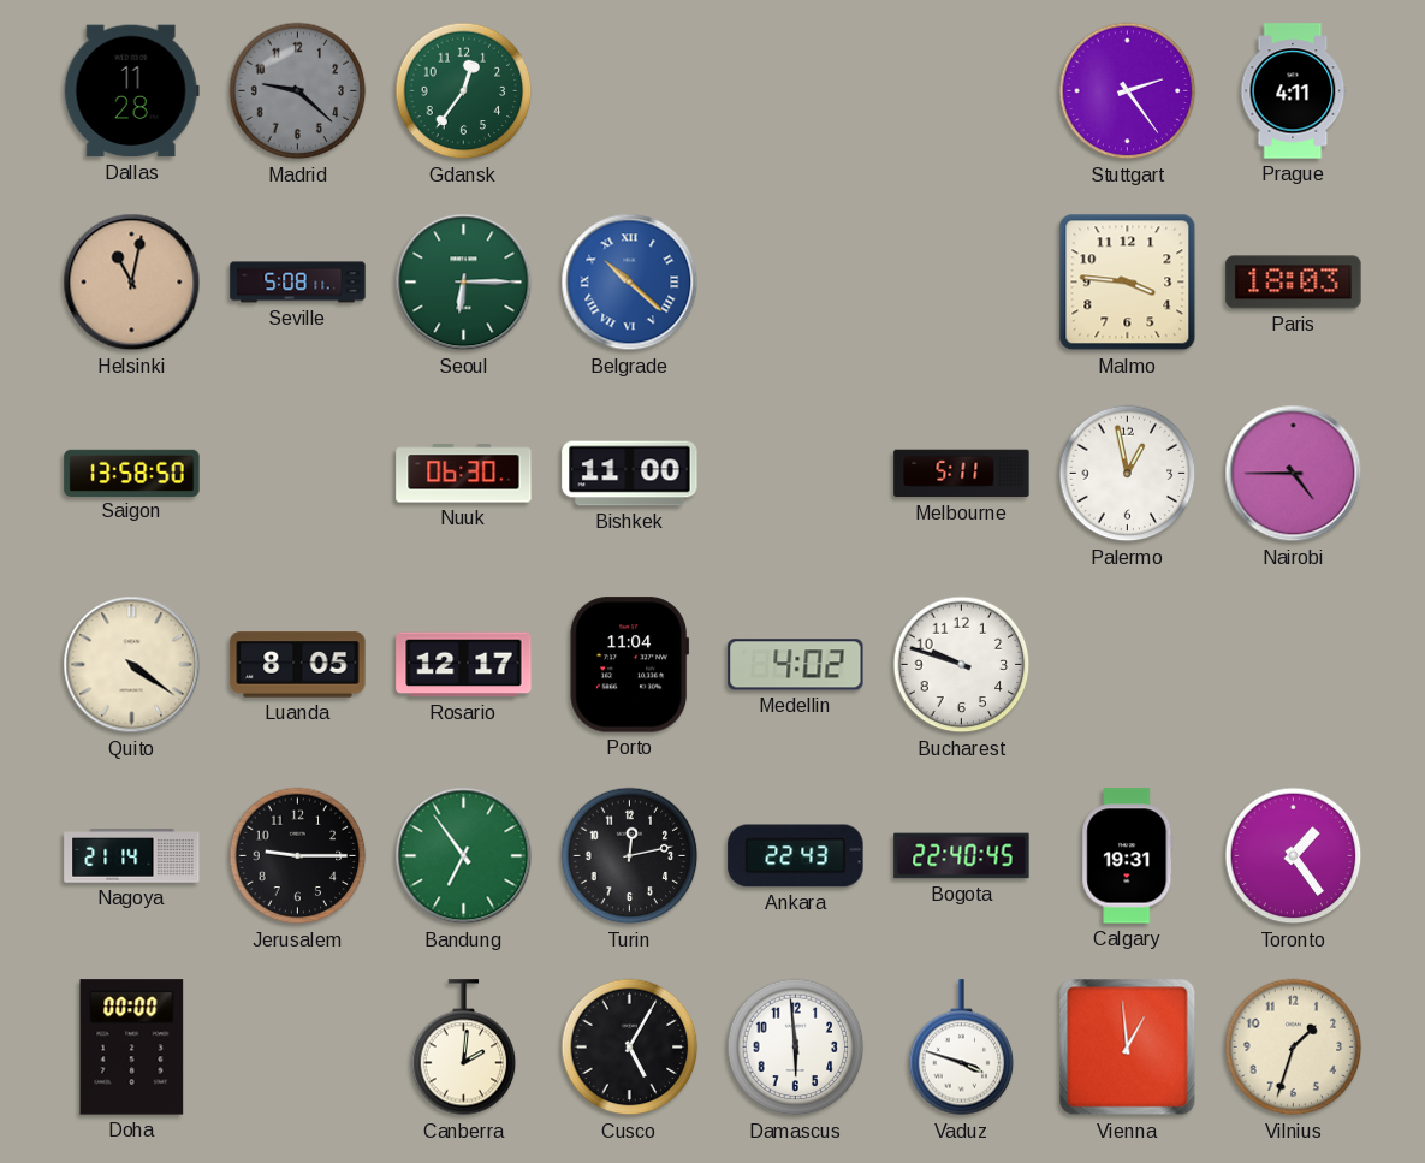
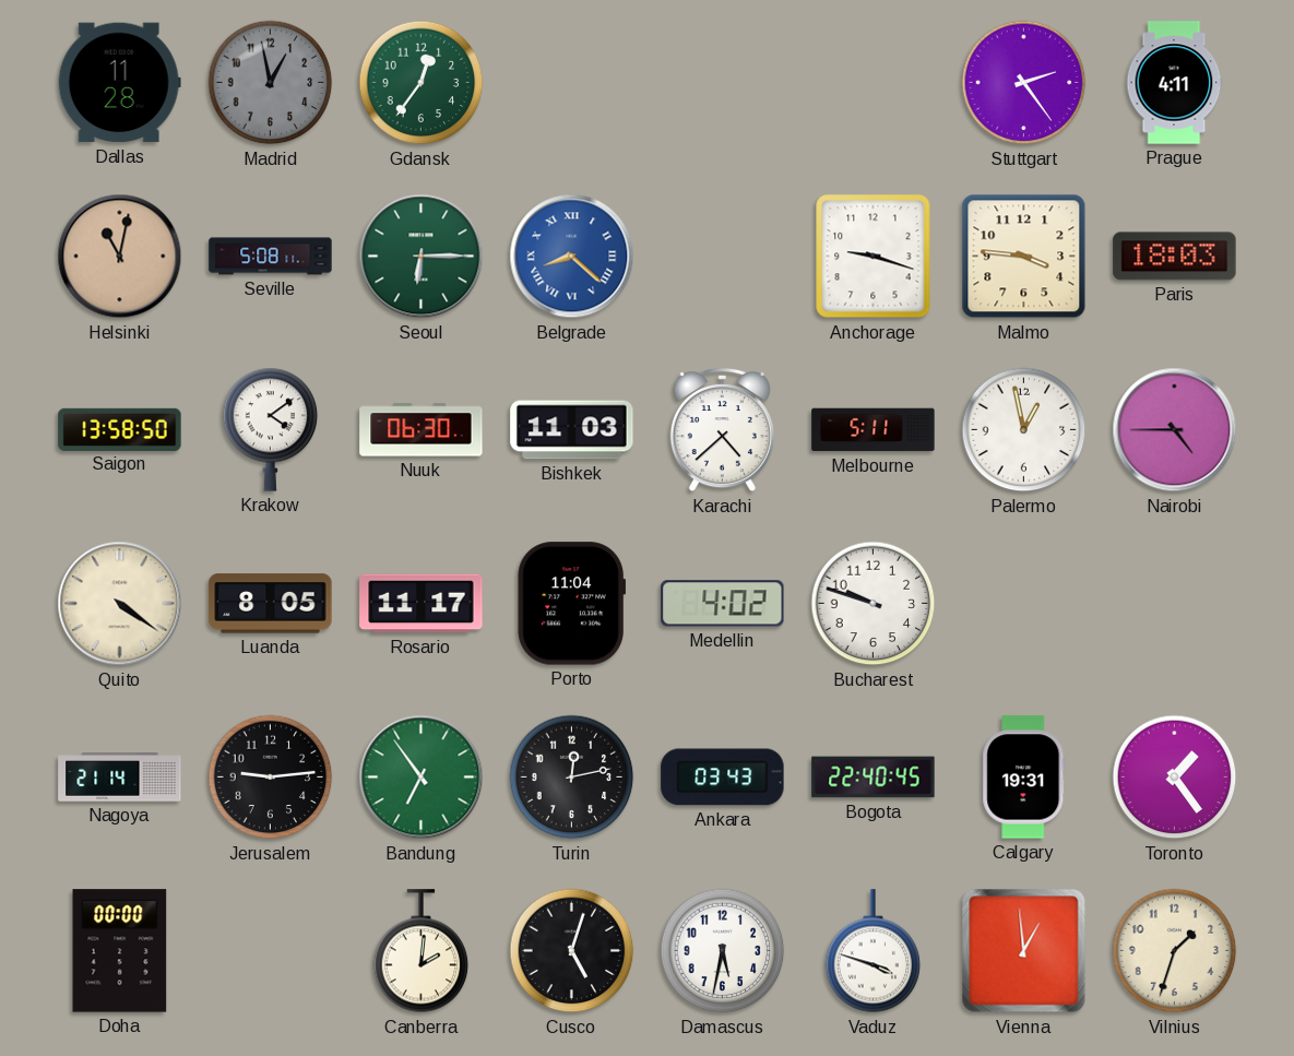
Madrid: 9:22 -> 12:58
Belgrade: 10:22 -> 8:22
Anchorage: none -> 9:18
Krakow: none -> 4:09
Bishkek: 11:00 -> 11:03
Karachi: none -> 4:38
Rosario: 12:17 -> 11:17
Jerusalem: 9:15 -> 9:14
Ankara: 22:43 -> 03:43
Cusco: 5:05 -> 5:03
Damascus: 5:59 -> 5:32
